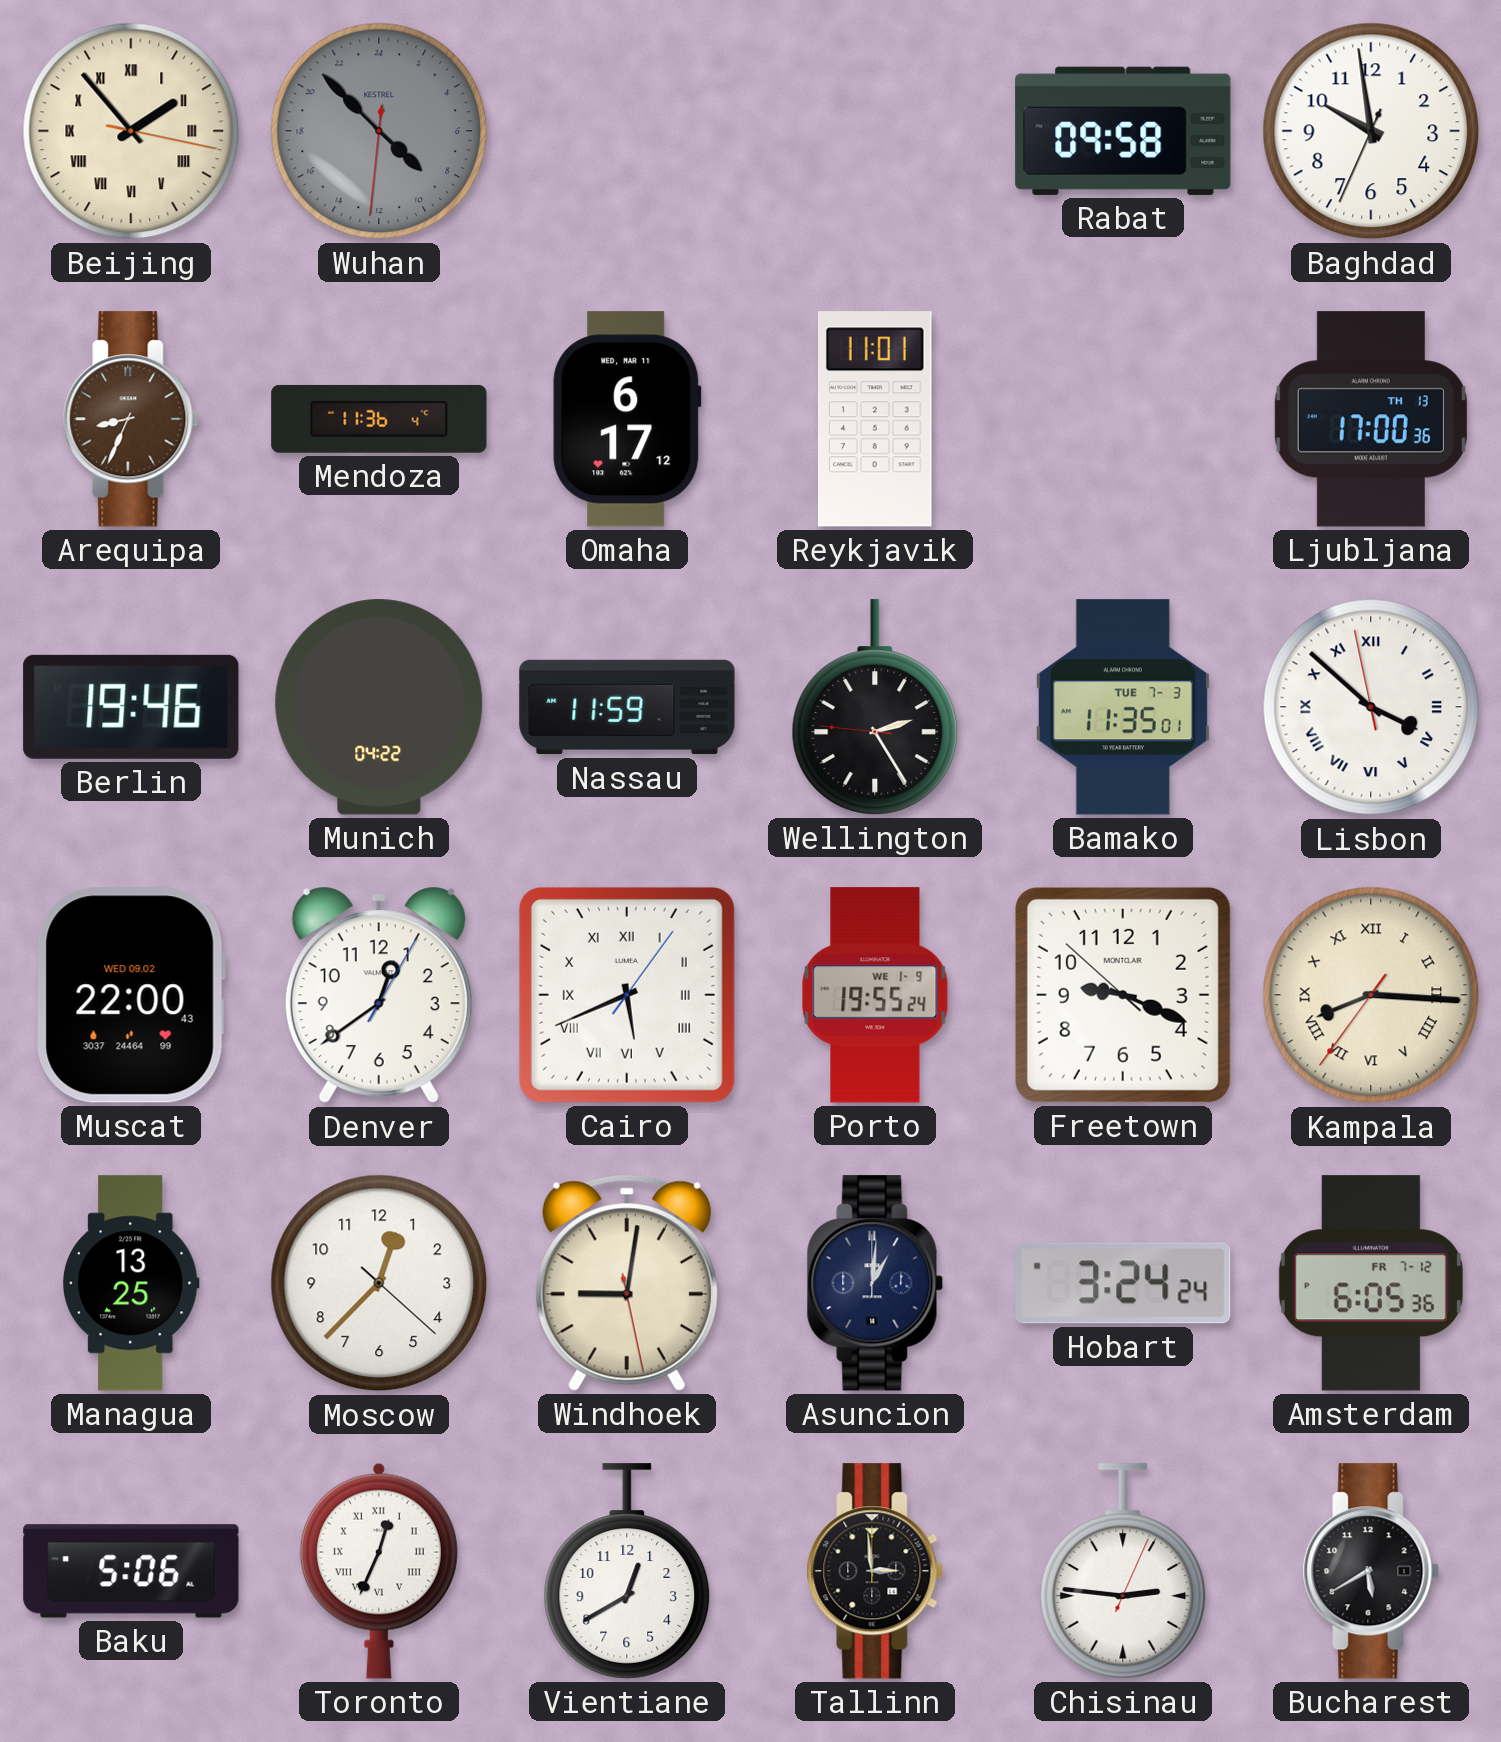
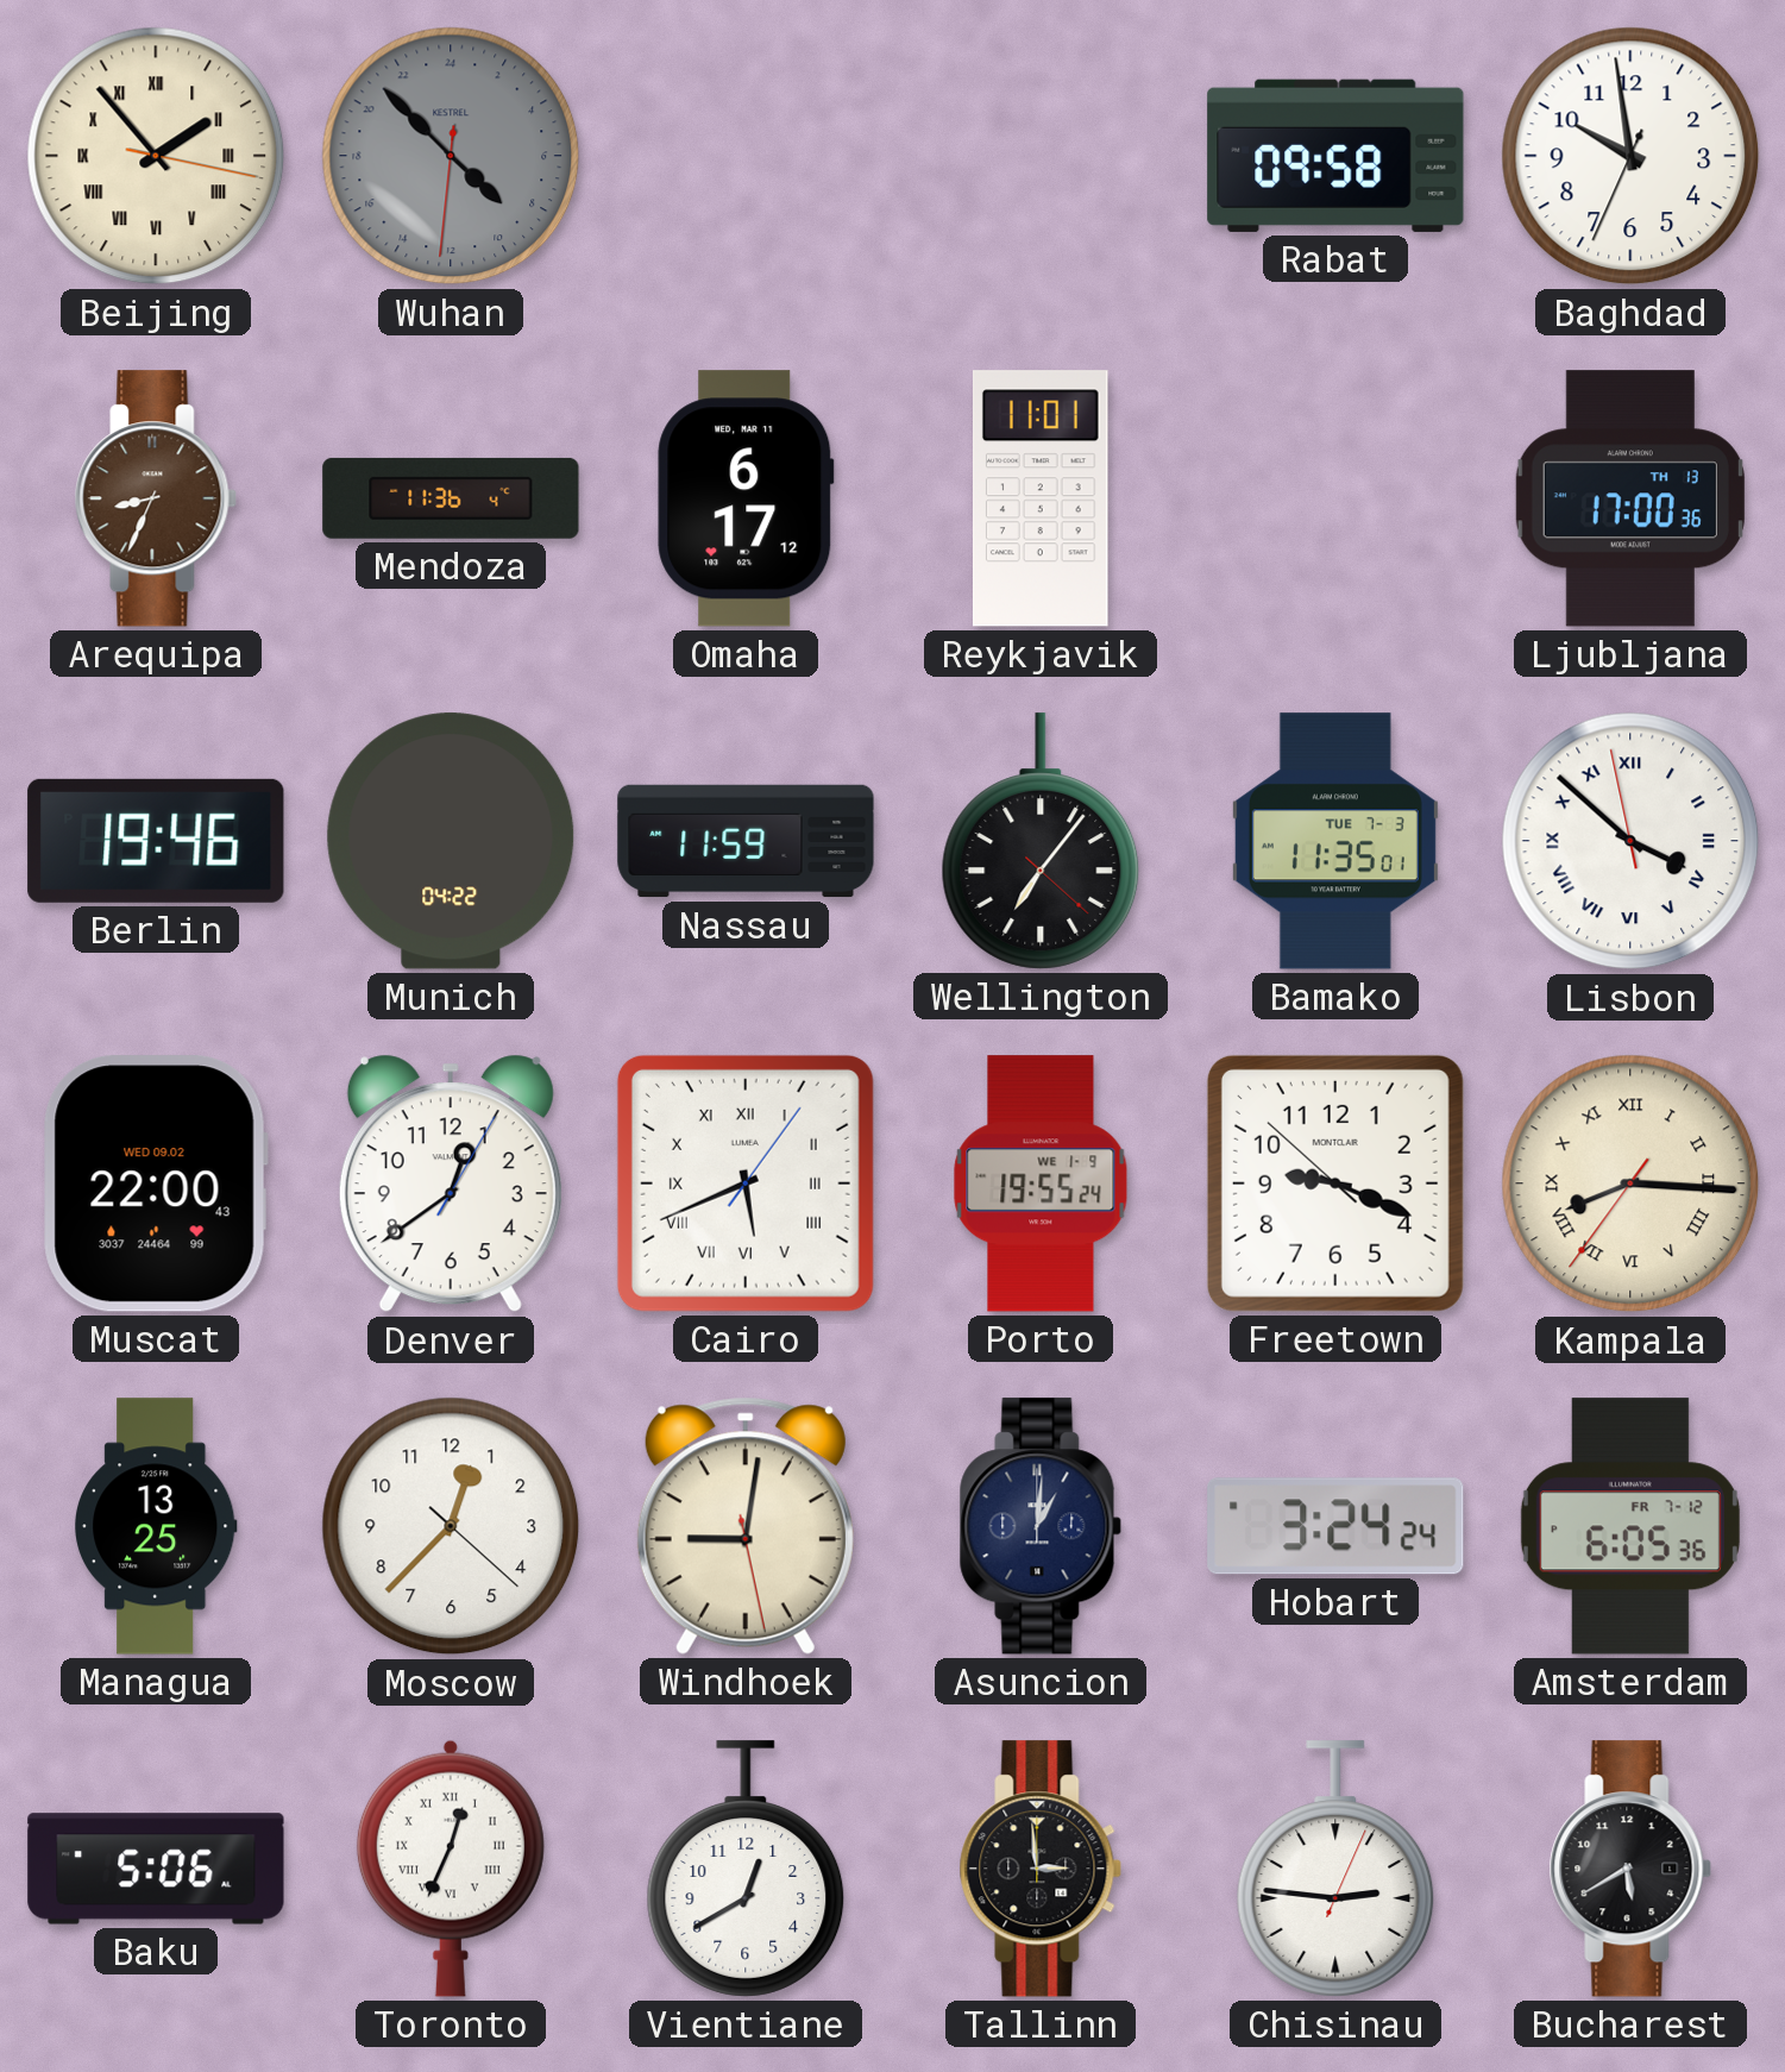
Wellington: 2:24 -> 7:06
